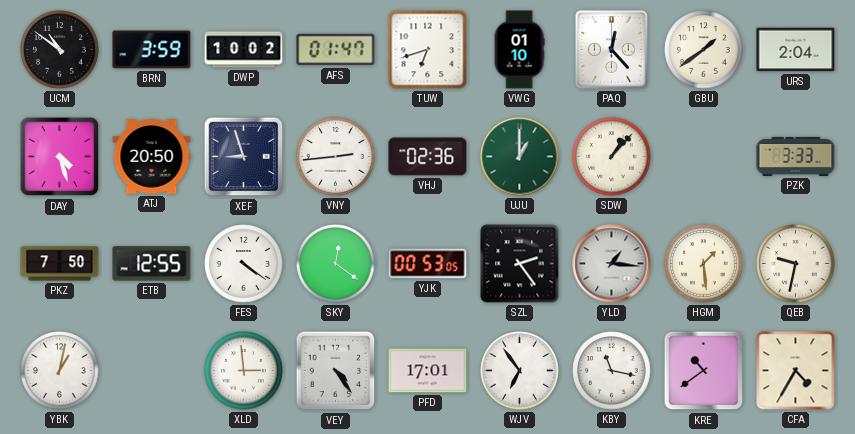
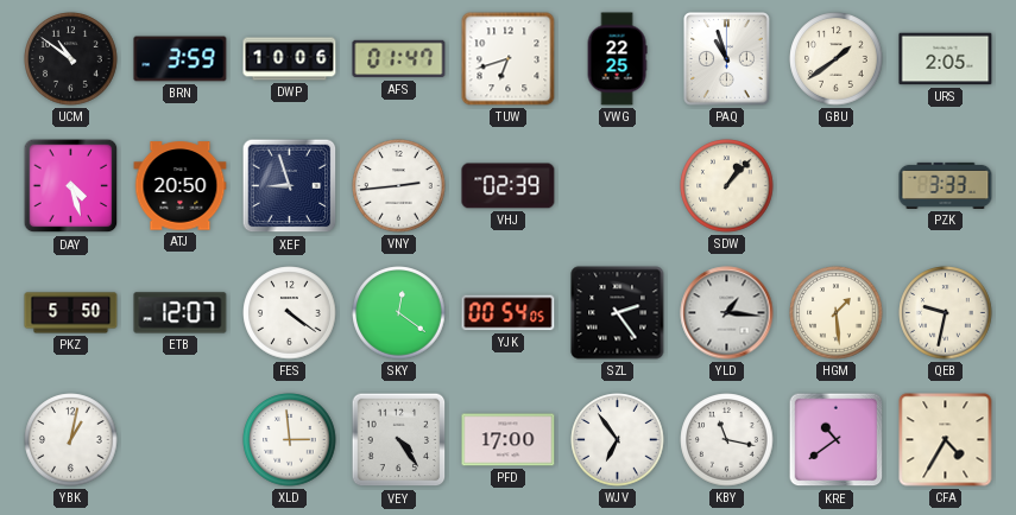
DWP: 10:02 -> 10:06
VWG: 01:10 -> 22:25
PAQ: 12:23 -> 10:57
URS: 2:04 -> 2:05
VHJ: 02:36 -> 02:39
UJU: 1:00 -> none
PKZ: 7:50 -> 5:50
ETB: 12:55 -> 12:07
YJK: 00:53 -> 00:54
PFD: 17:01 -> 17:00
